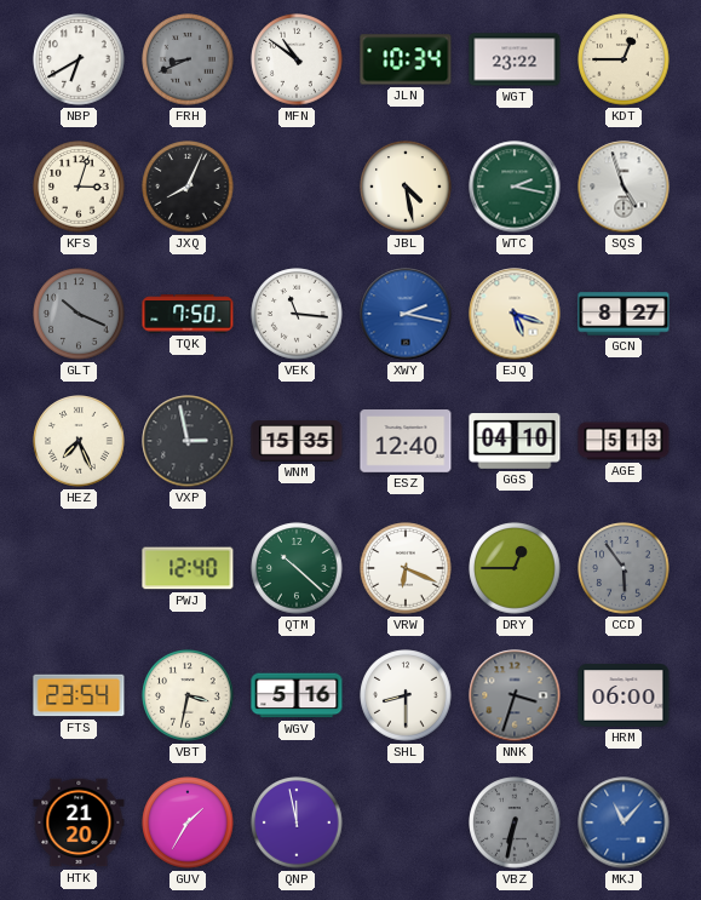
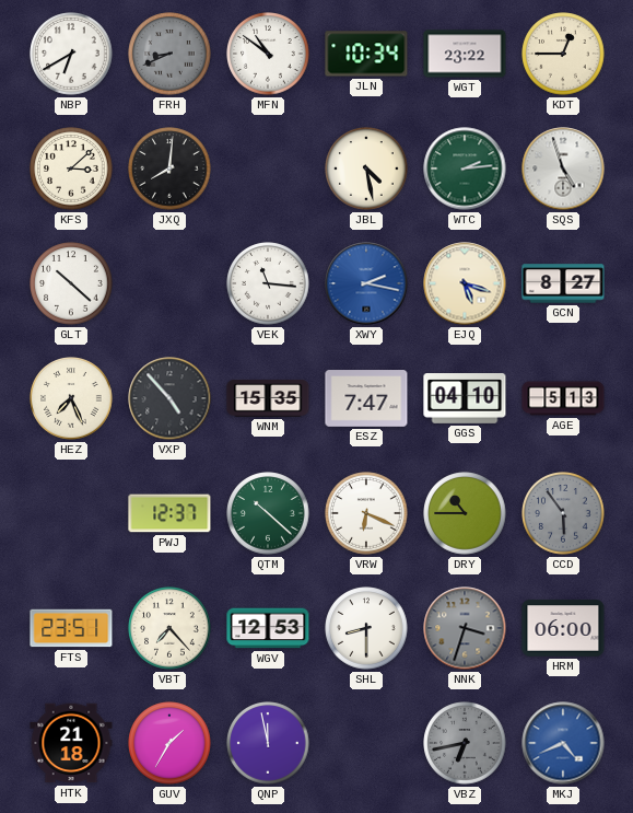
KFS: 3:03 -> 3:08
JXQ: 8:04 -> 8:01
WTC: 2:17 -> 2:14
GLT: 10:19 -> 10:22
GLT dial: grey -> white
TQK: 7:50 -> none
VXP: 2:58 -> 4:53
ESZ: 12:40 -> 7:47
PWJ: 12:40 -> 12:37
DRY: 12:45 -> 10:45
FTS: 23:54 -> 23:51
VBT: 3:32 -> 7:23
WGV: 5:16 -> 12:53
HTK: 21:20 -> 21:18
VBZ: 6:32 -> 6:43
MKJ: 11:07 -> 4:41
